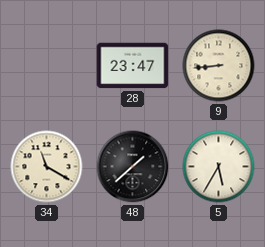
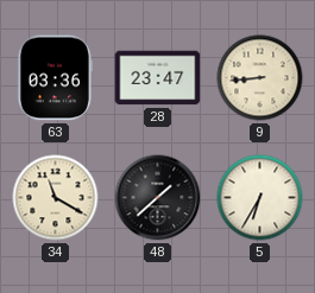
63: none -> 03:36
5: 5:35 -> 6:35
